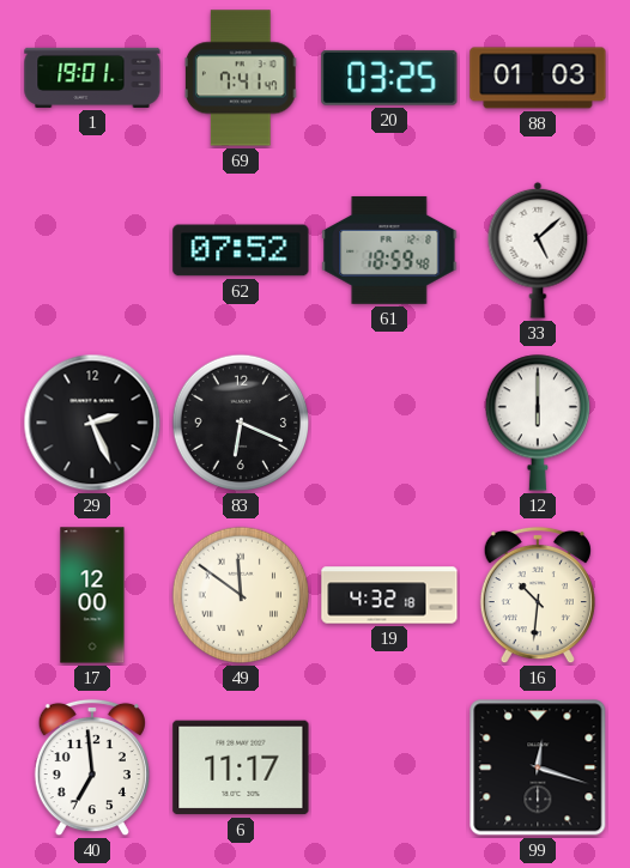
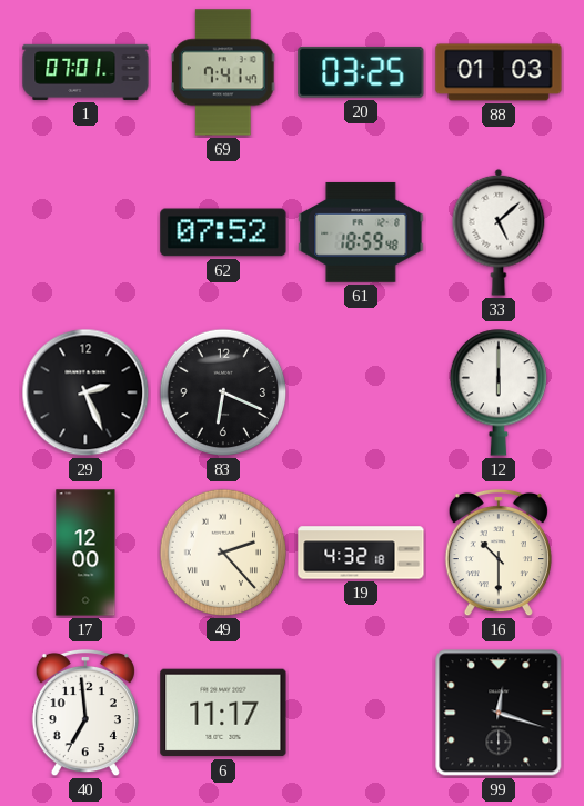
1: 19:01 -> 07:01
49: 11:51 -> 2:23
16: 10:31 -> 10:30
